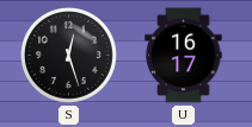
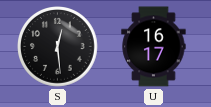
S: 12:27 -> 12:29
